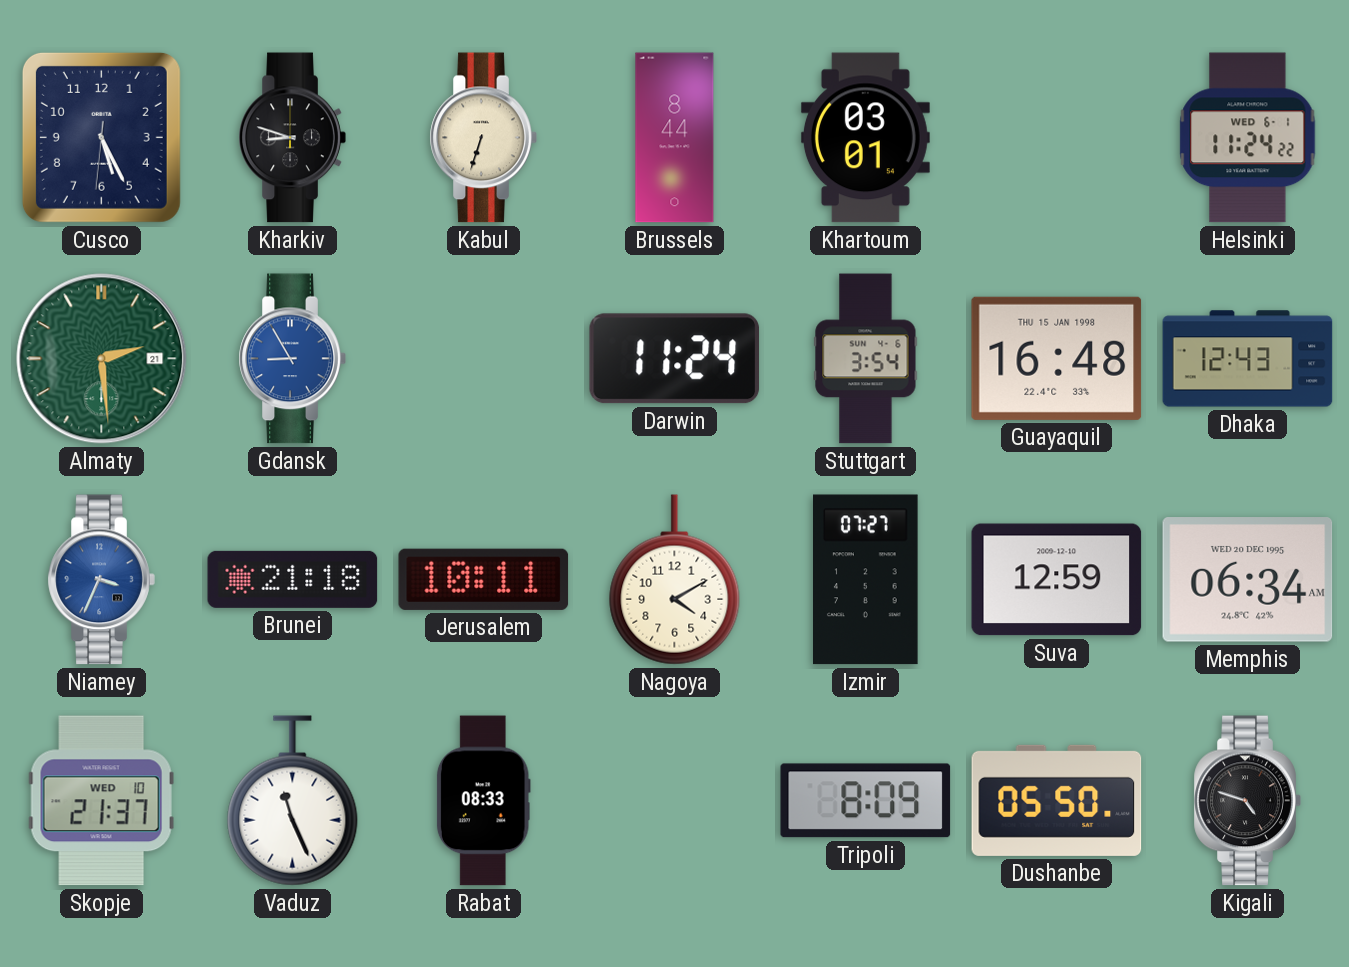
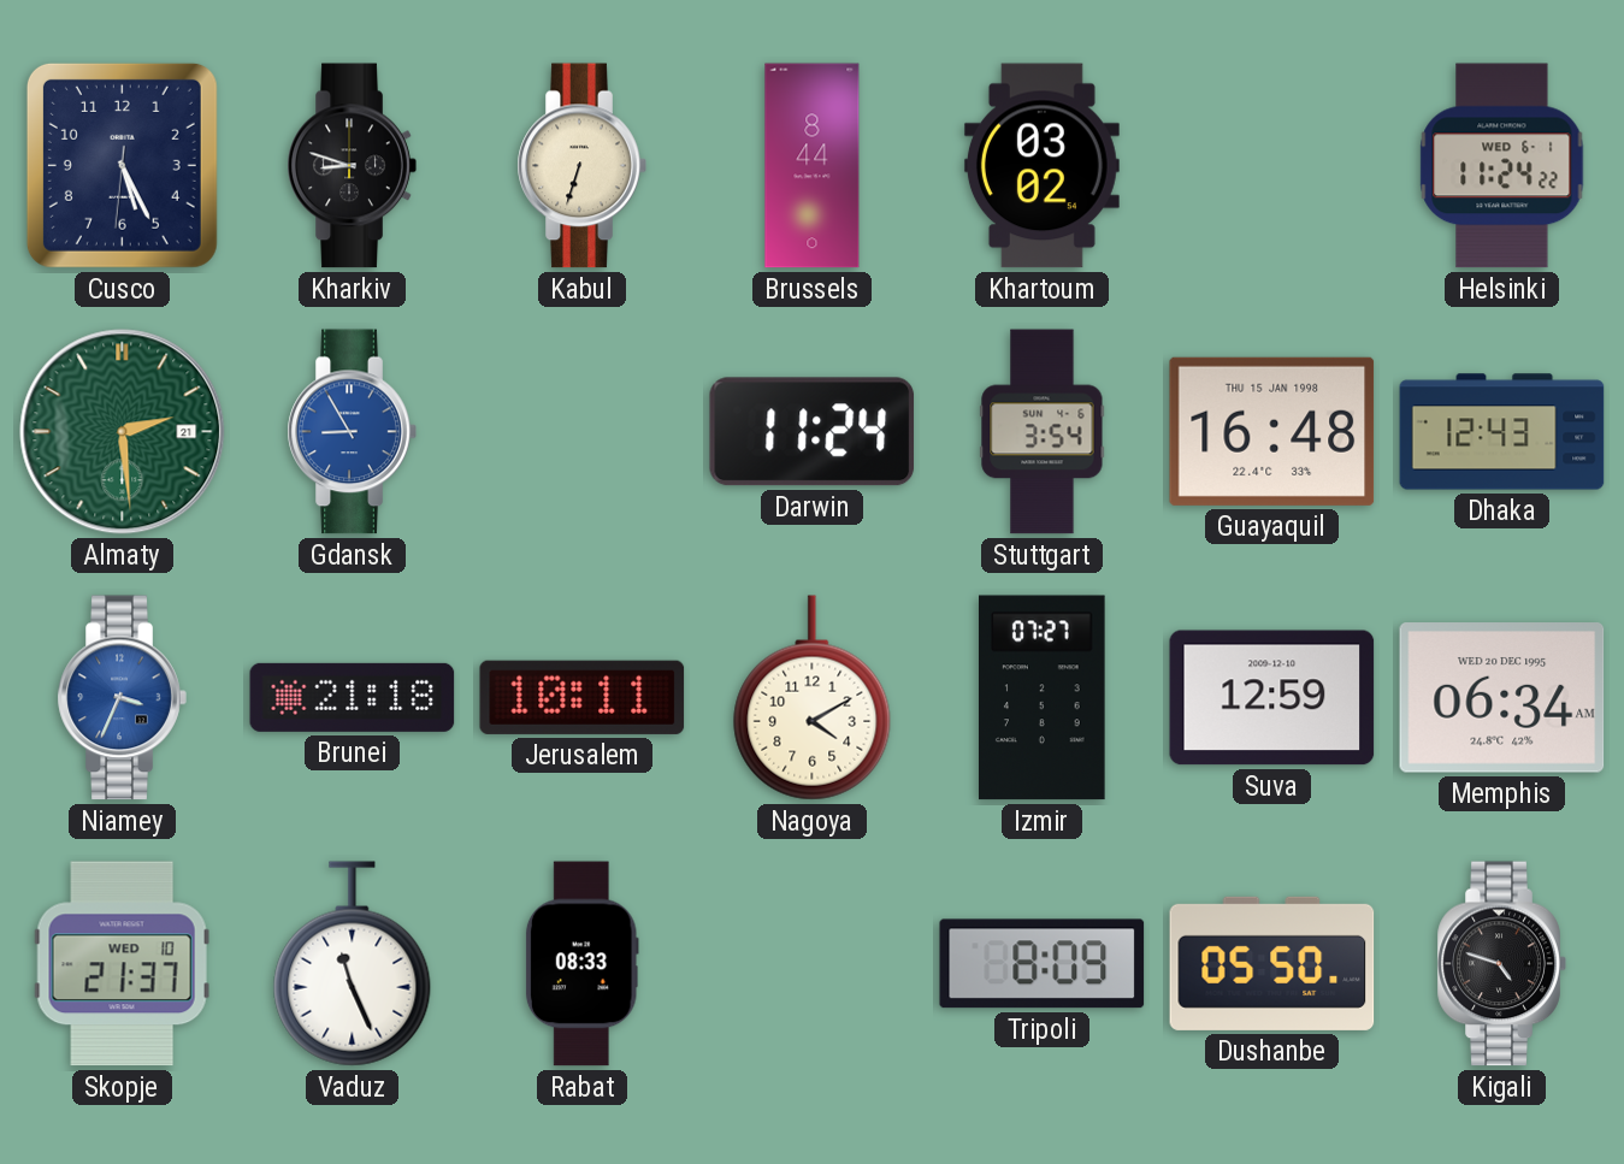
Khartoum: 03:01 -> 03:02
